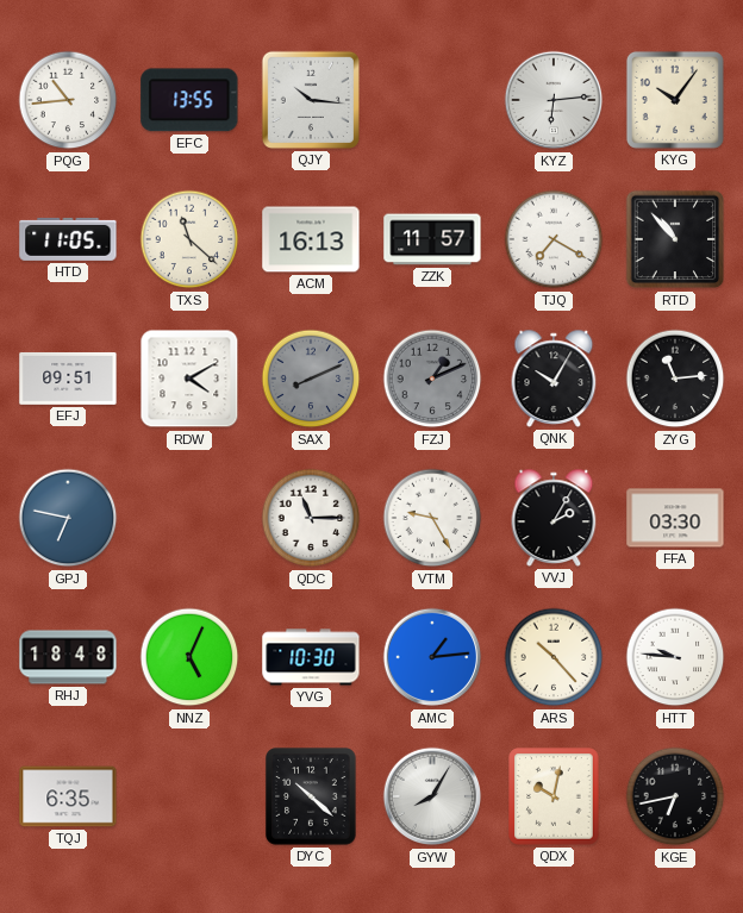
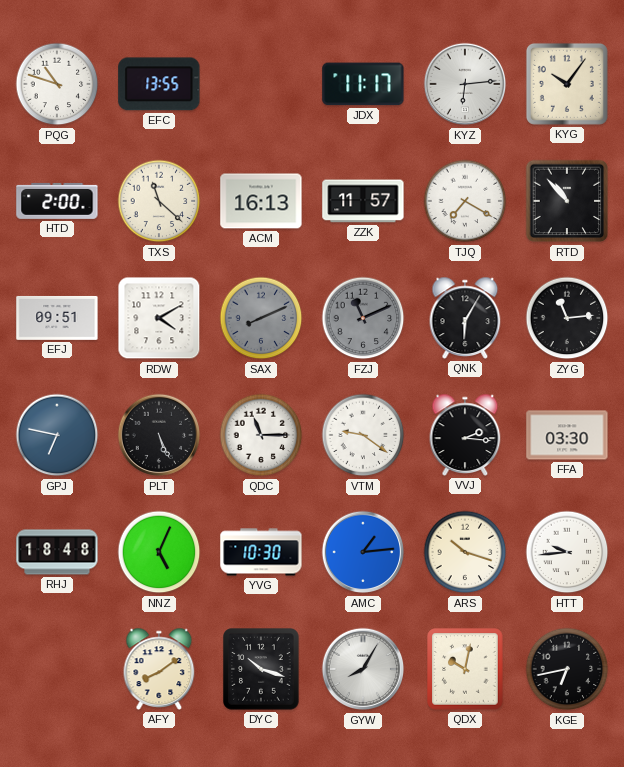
PQG: 10:44 -> 10:48
QJY: 10:16 -> none
JDX: none -> 11:17
HTD: 11:05 -> 2:00
FZJ: 1:11 -> 11:11
QNK: 10:05 -> 6:05
PLT: none -> 5:26
VTM: 9:25 -> 9:21
VVJ: 2:05 -> 2:16
ARS: 10:23 -> 10:18
HTT: 9:46 -> 9:44
TQJ: 6:35 -> none
AFY: none -> 8:09
DYC: 10:22 -> 10:18
